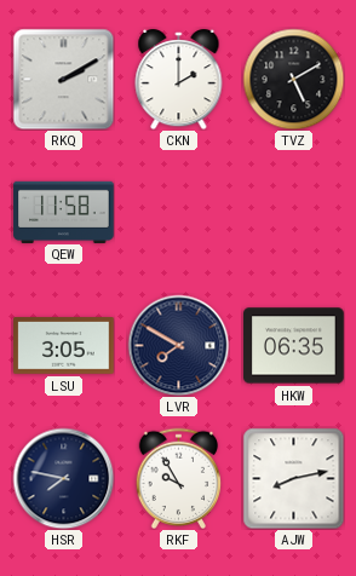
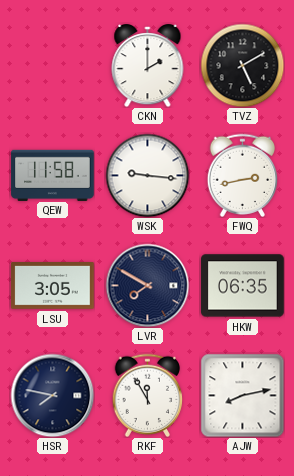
RKQ: 2:10 -> none
WSK: none -> 9:16
FWQ: none -> 2:43
RKF: 9:55 -> 11:55
